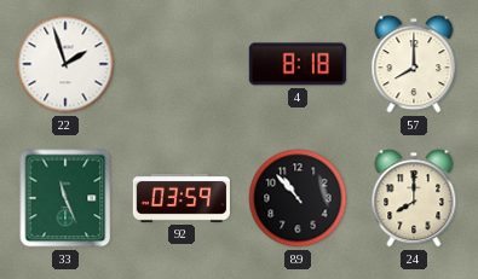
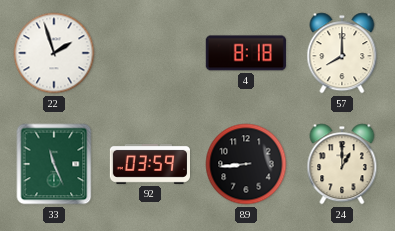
89: 10:53 -> 8:44
24: 8:00 -> 1:00
